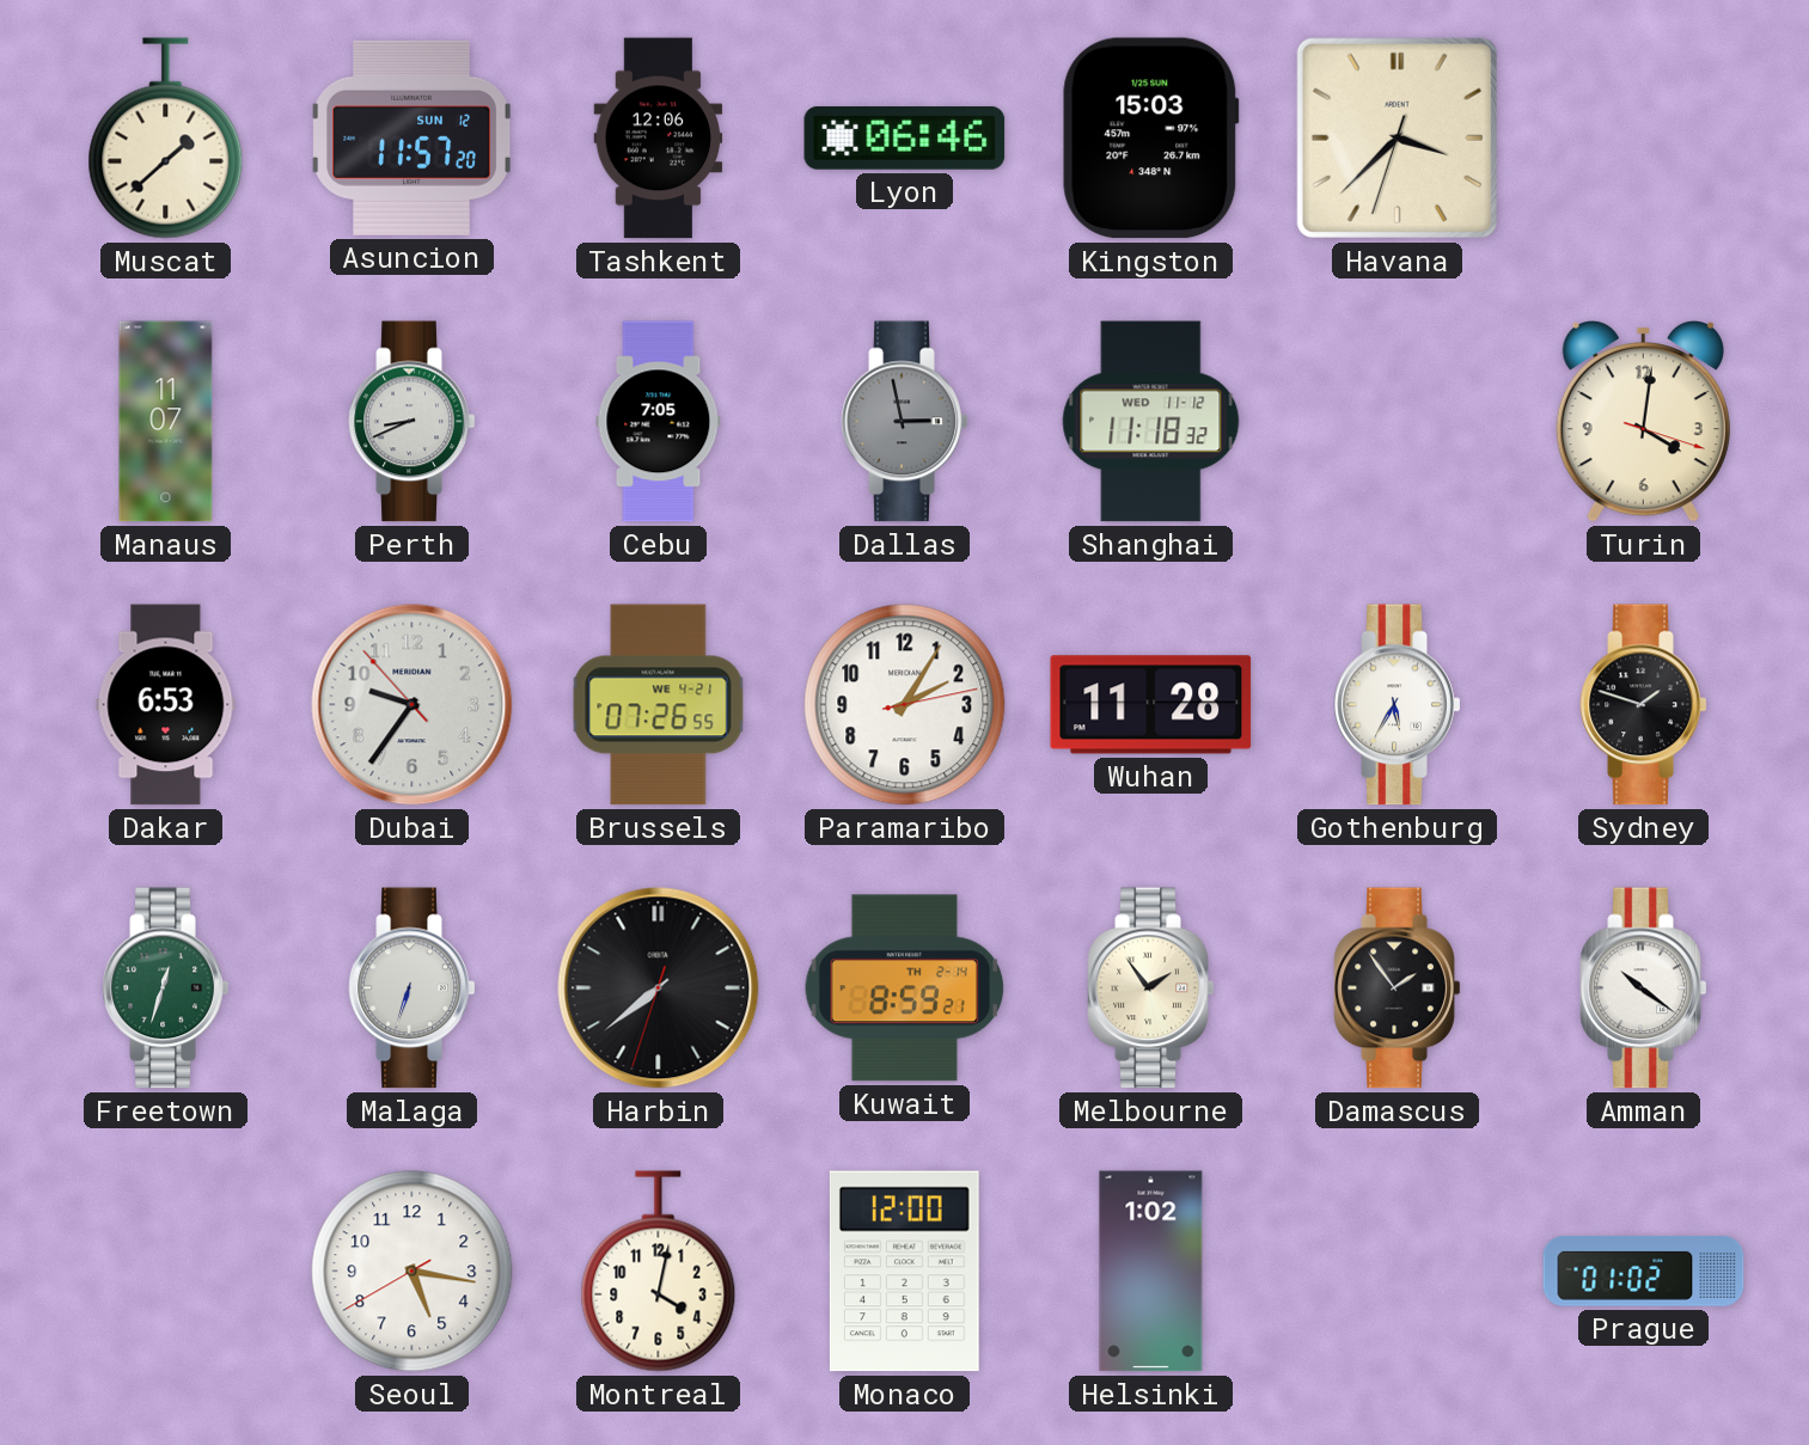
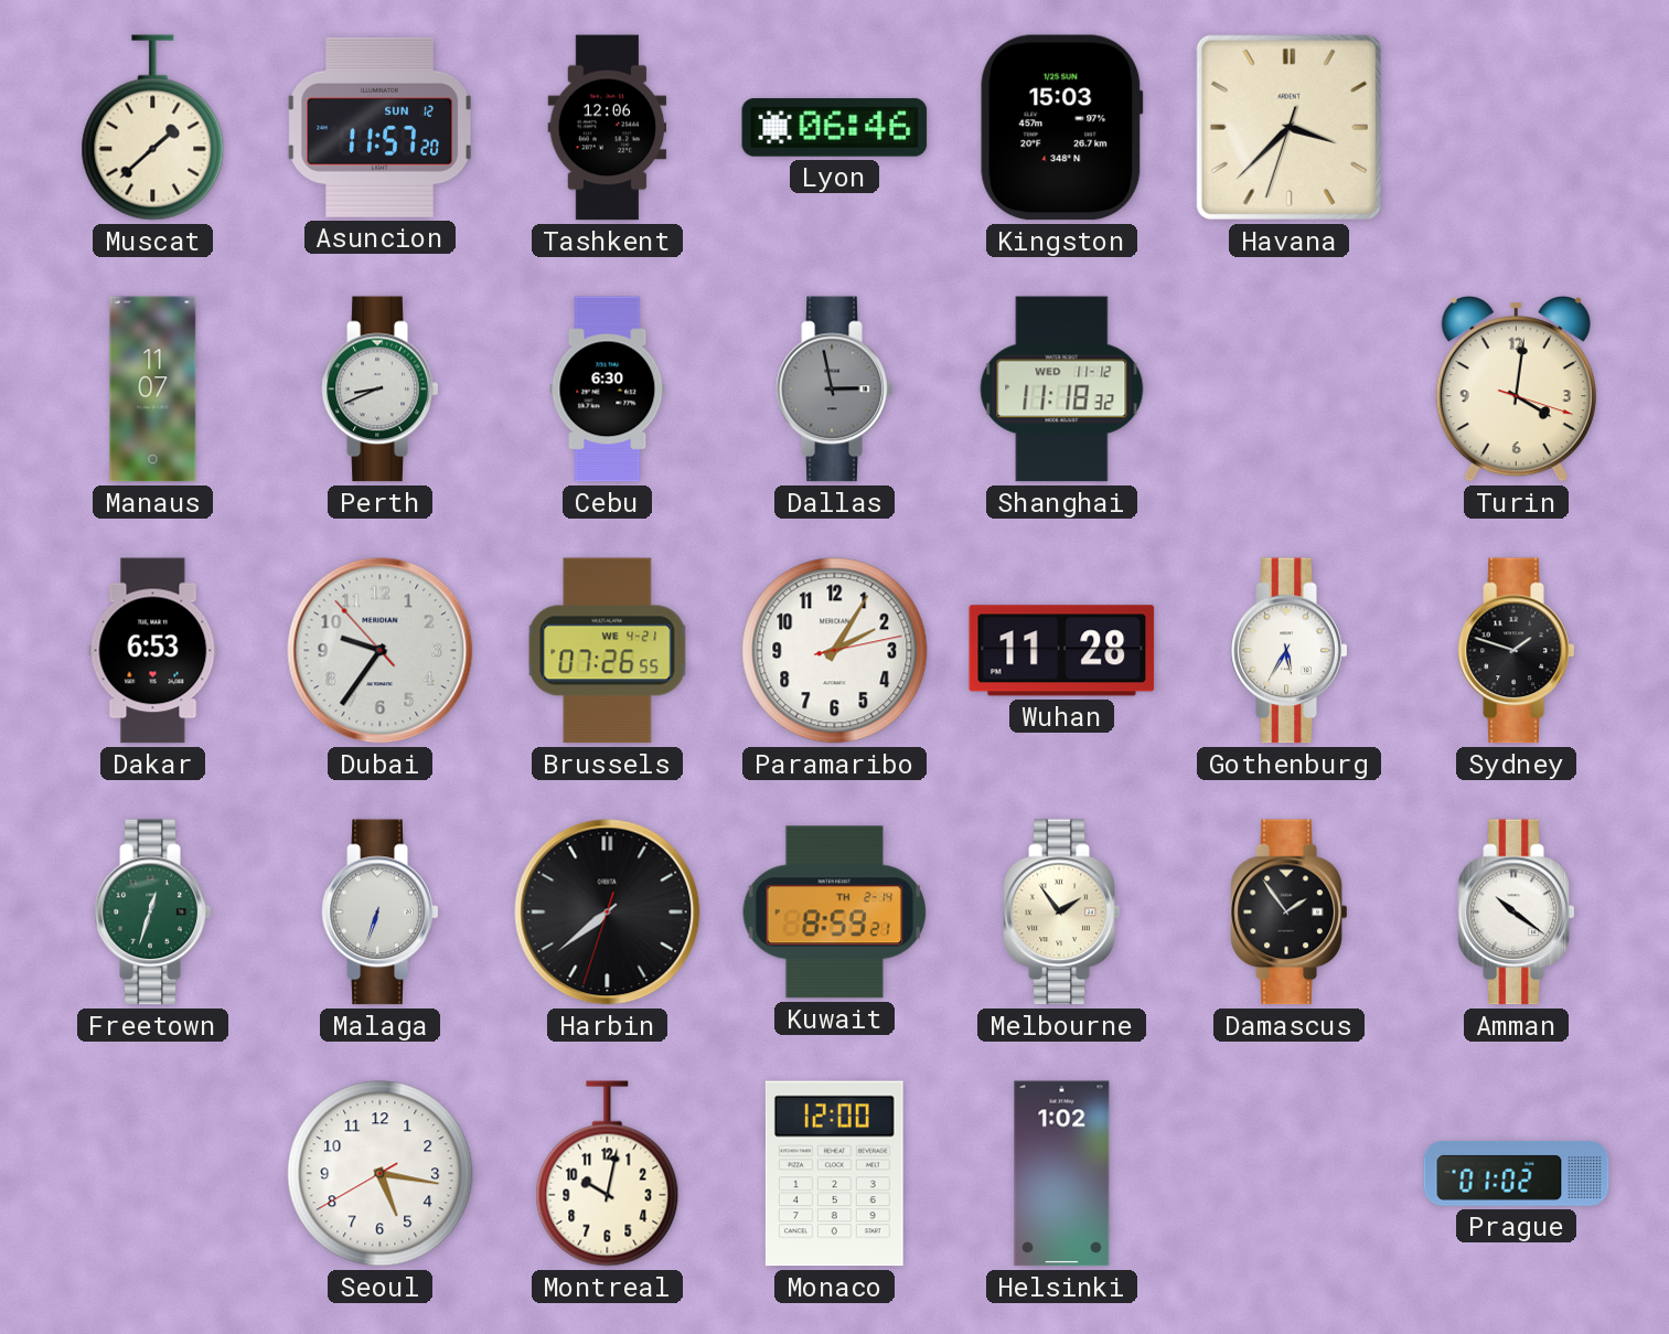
Cebu: 7:05 -> 6:30
Montreal: 4:02 -> 10:02
